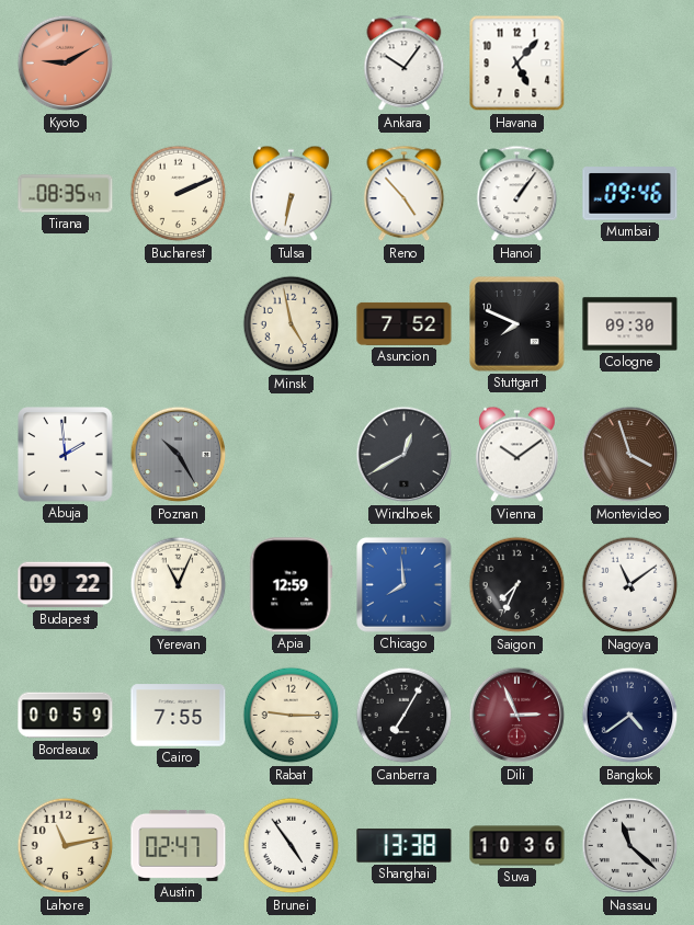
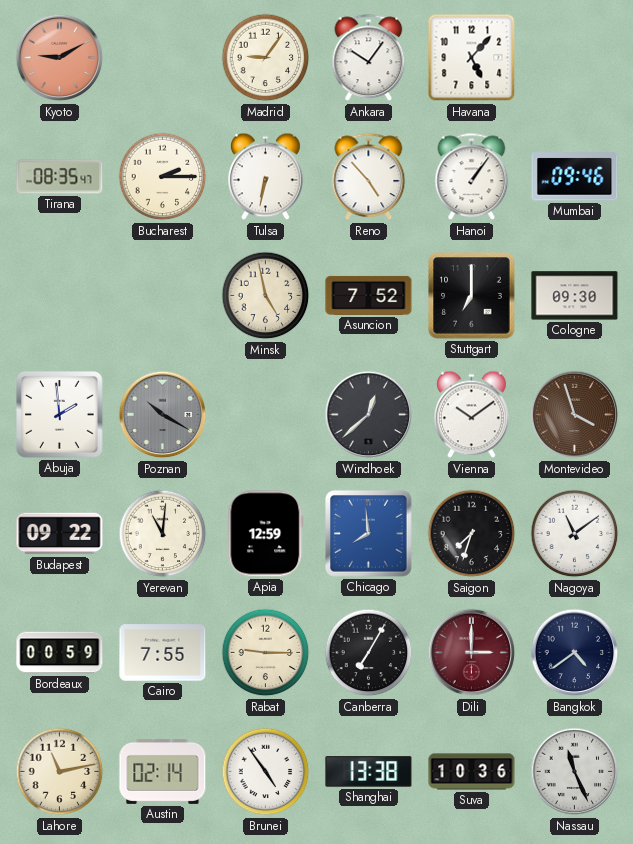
Madrid: none -> 9:06
Bucharest: 2:11 -> 2:15
Stuttgart: 7:49 -> 7:00
Poznan: 10:25 -> 10:20
Windhoek: 12:40 -> 12:38
Yerevan: 11:04 -> 11:01
Saigon: 7:34 -> 7:33
Dili: 2:56 -> 3:00
Austin: 02:47 -> 02:14
Nassau: 11:22 -> 11:26
